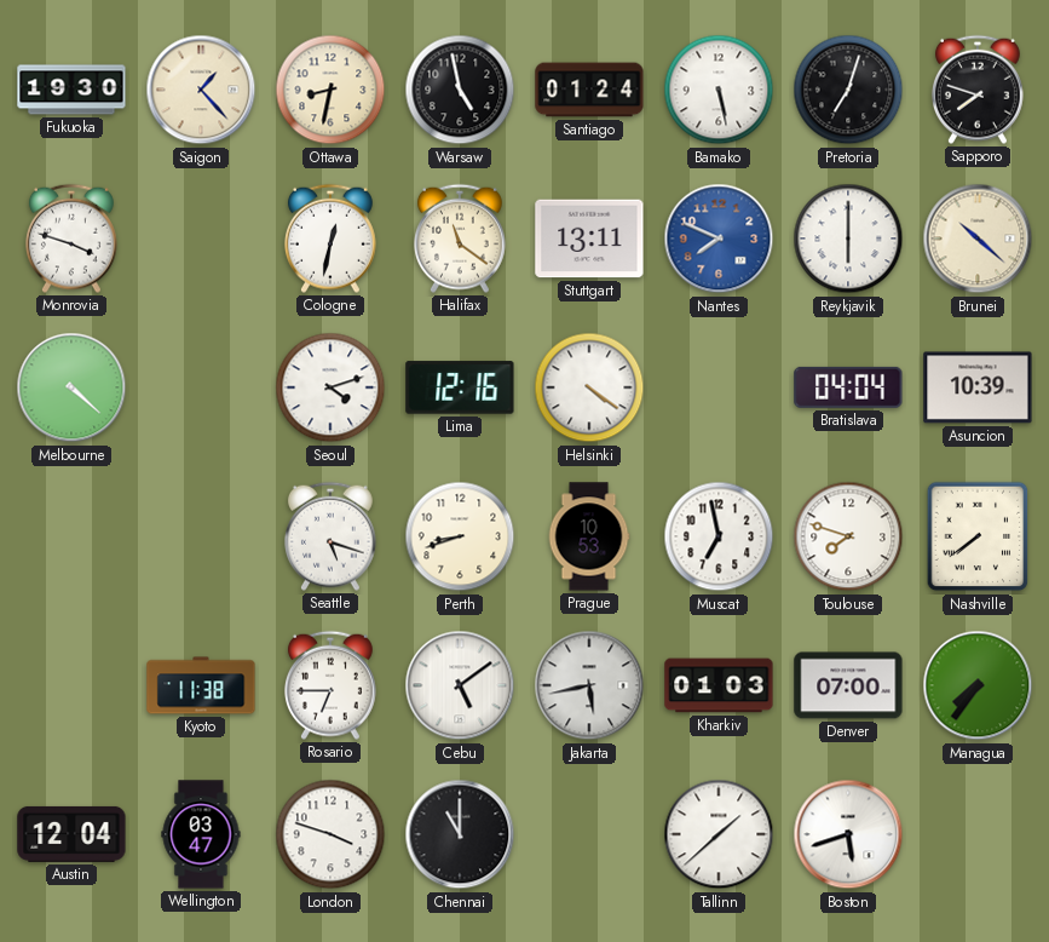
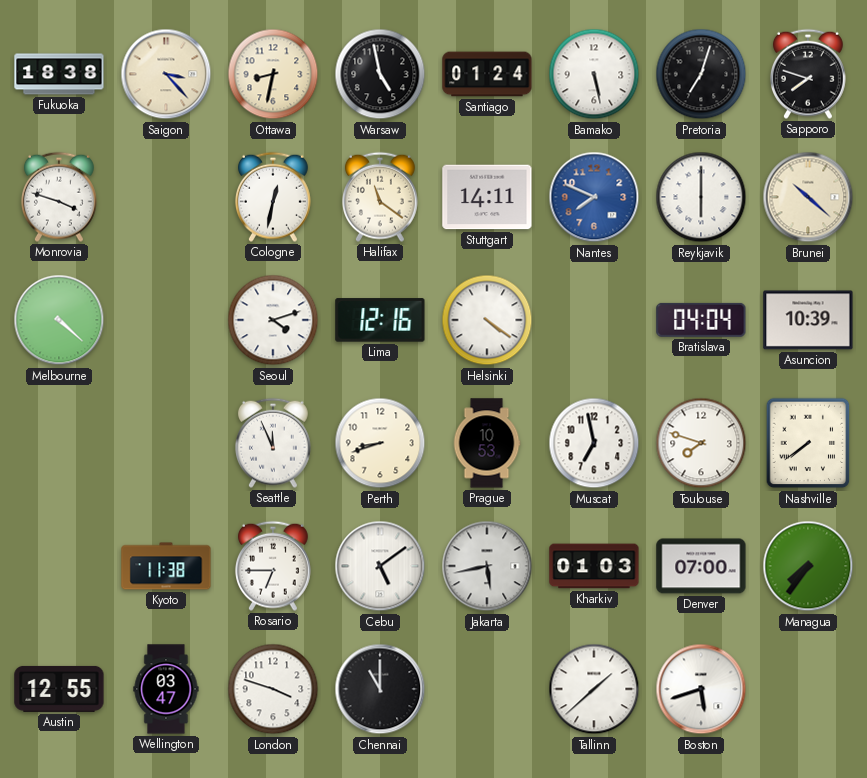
Fukuoka: 19:30 -> 18:38
Saigon: 1:23 -> 3:23
Stuttgart: 13:11 -> 14:11
Seattle: 5:18 -> 11:56
Austin: 12:04 -> 12:55
